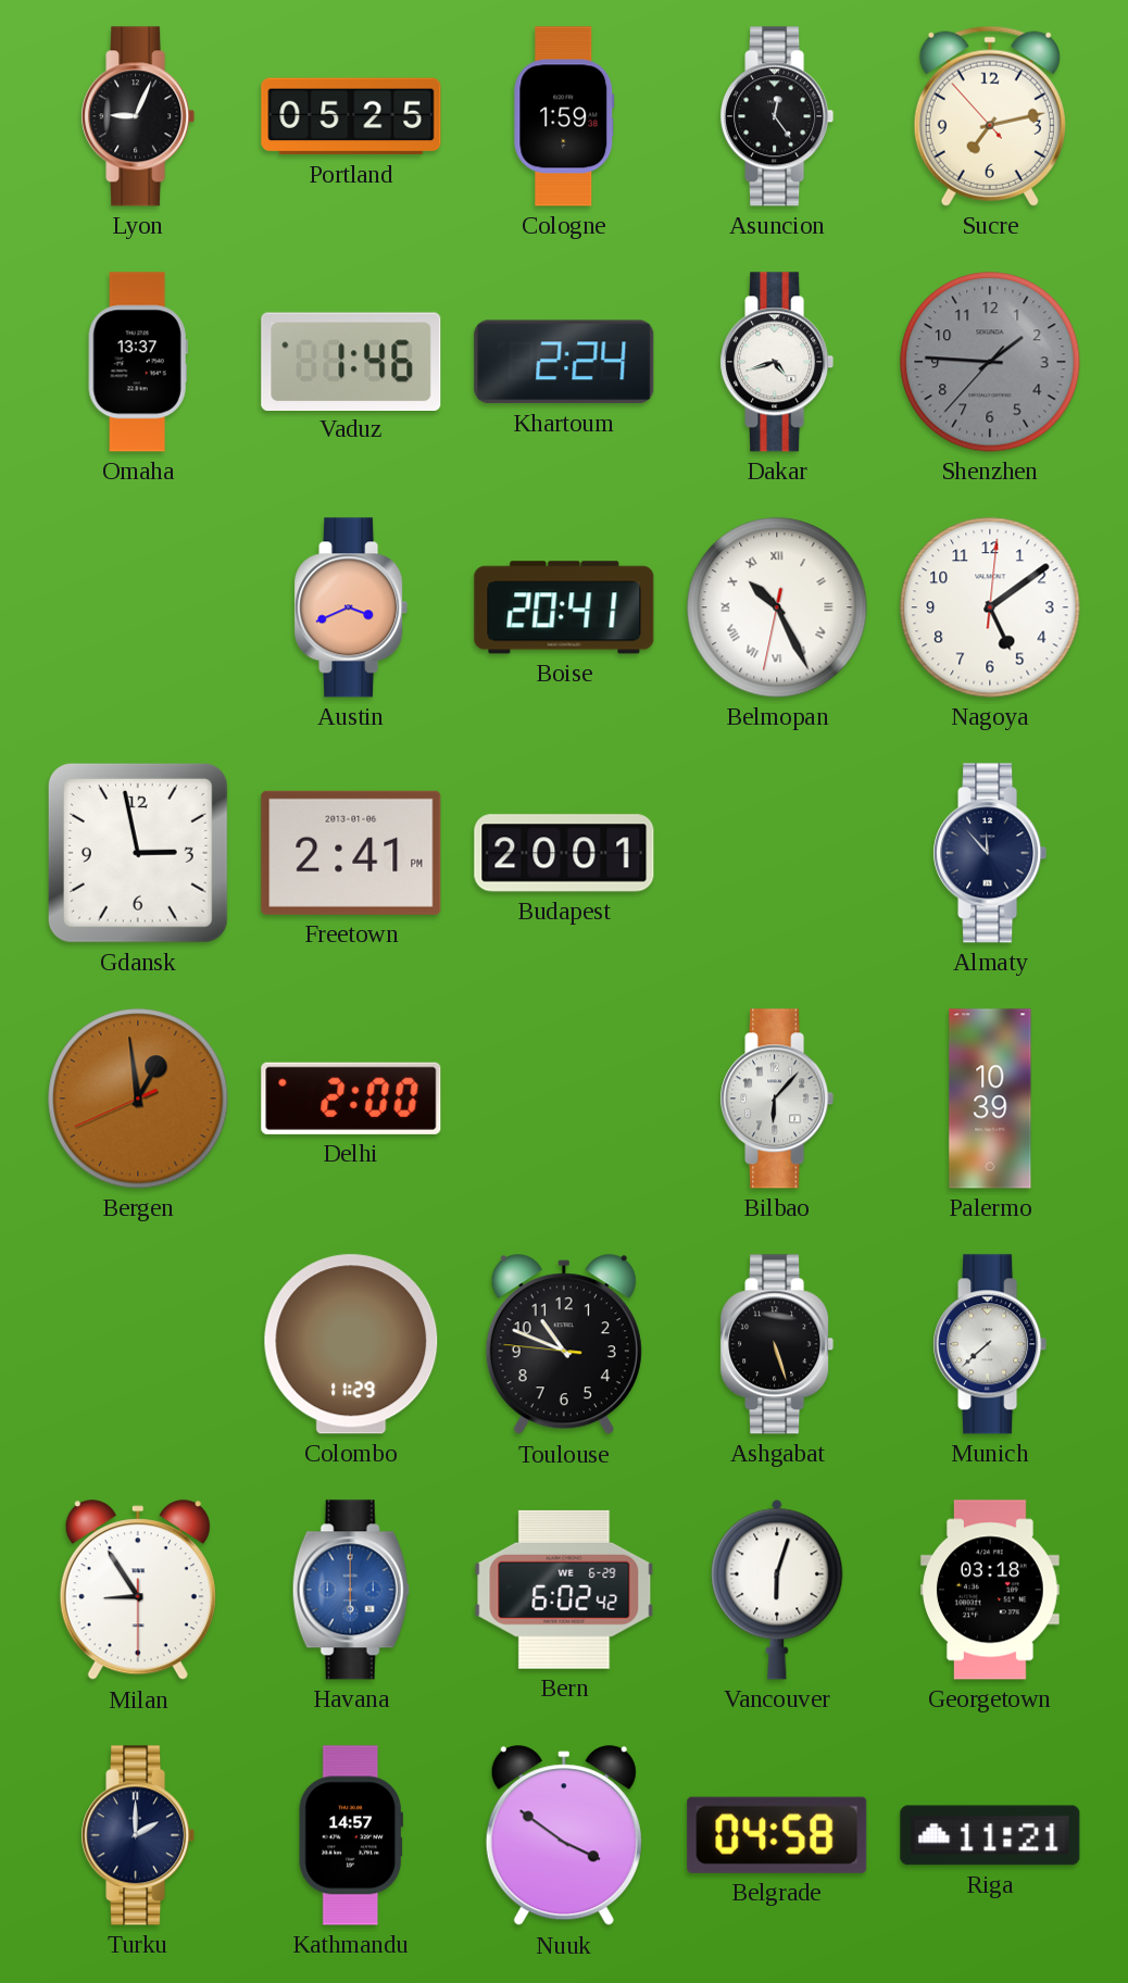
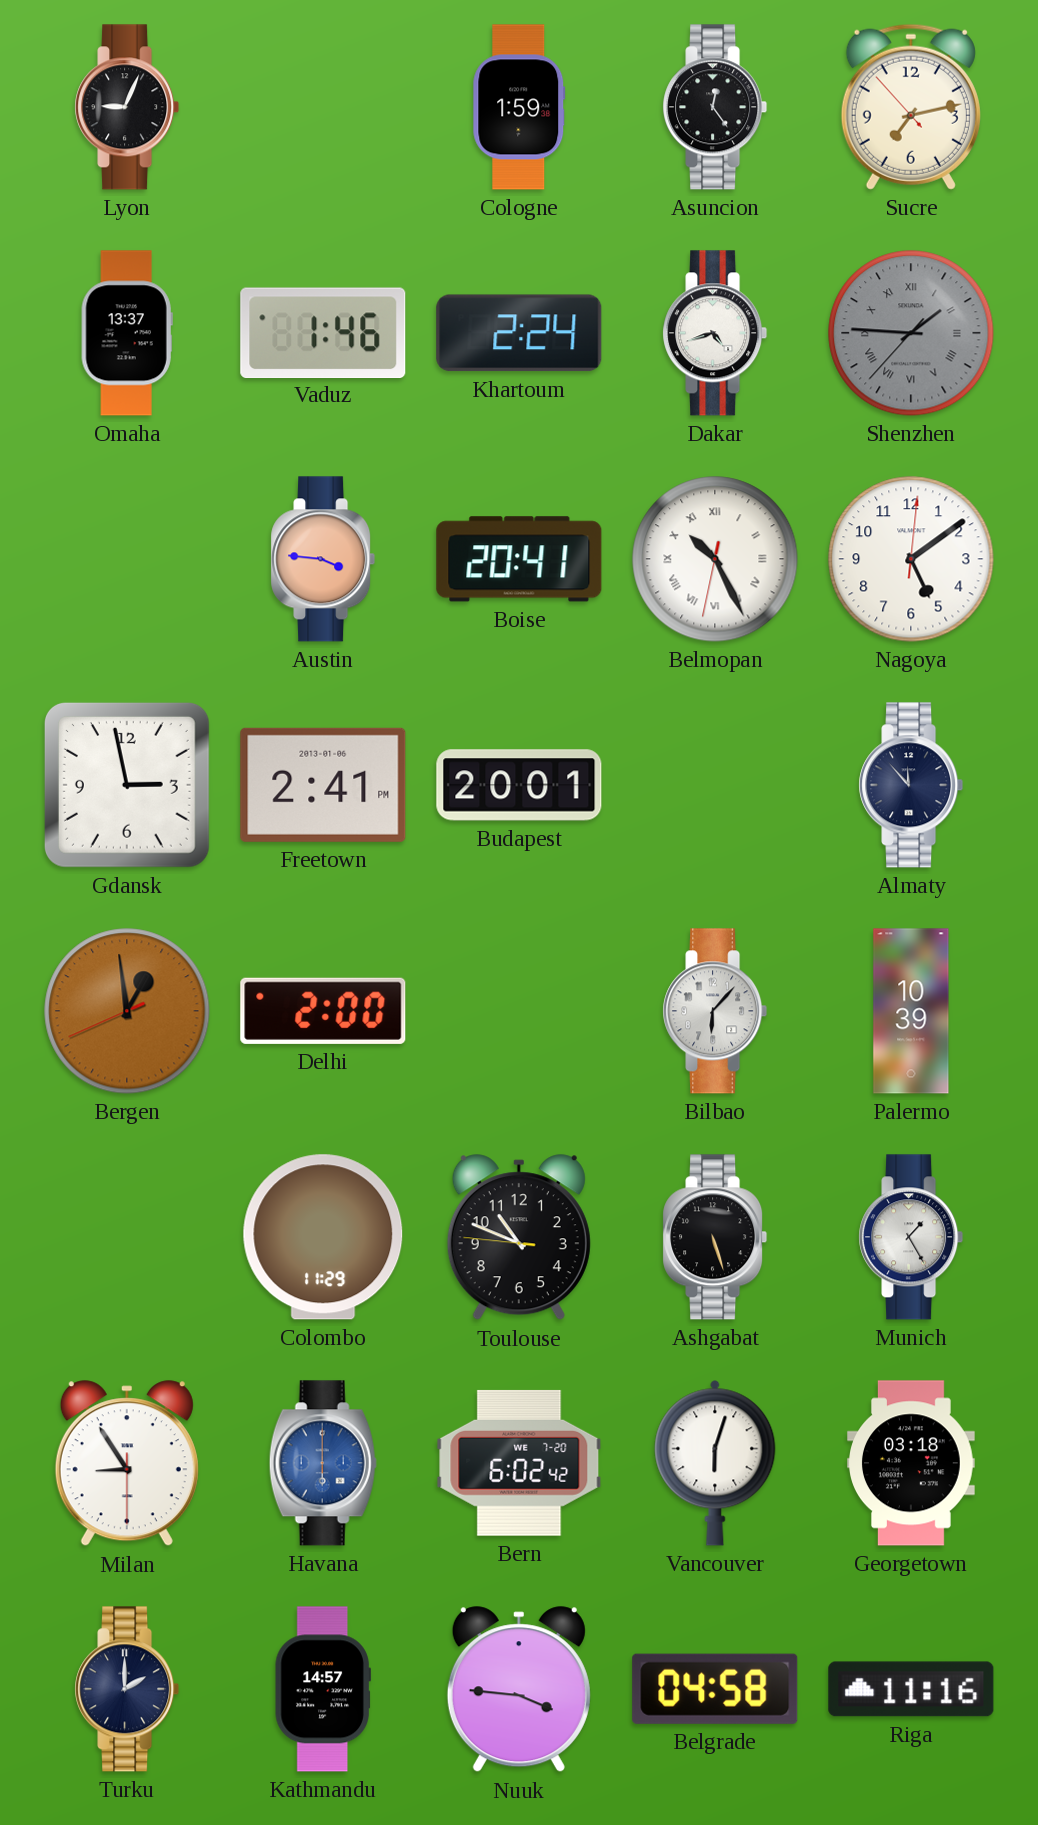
Portland: 05:25 -> none
Shenzhen numerals: Arabic -> Roman
Austin: 3:41 -> 3:46
Munich: 7:38 -> 1:25
Bern date: WE 6-29 -> WE 7-20
Nuuk: 3:51 -> 3:46
Riga: 11:21 -> 11:16
